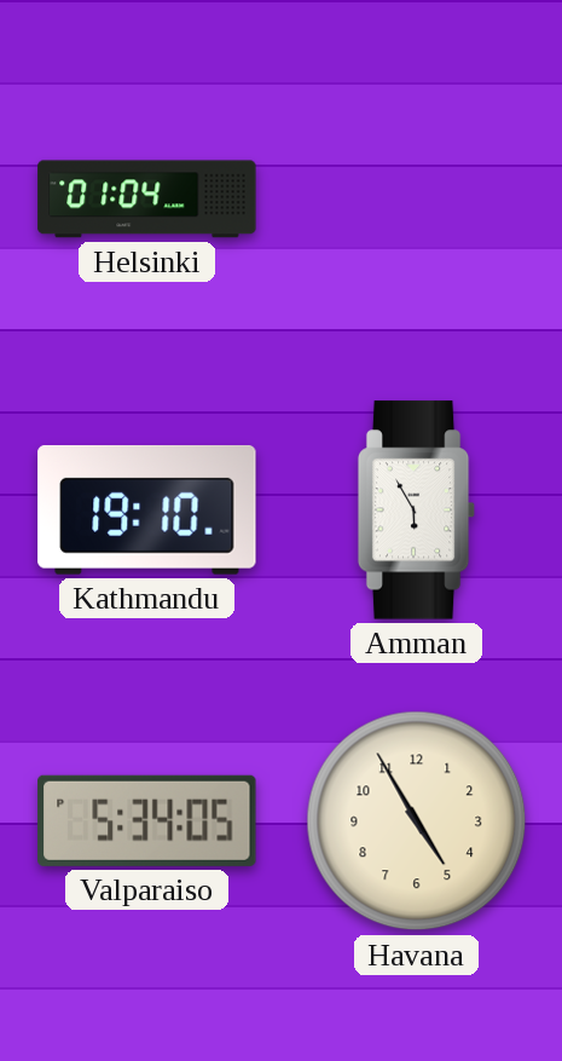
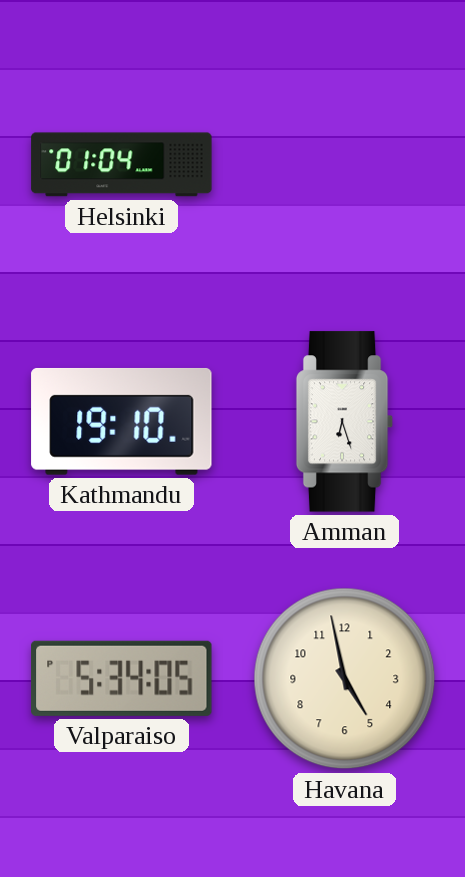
Amman: 5:55 -> 6:27
Havana: 4:55 -> 4:58
